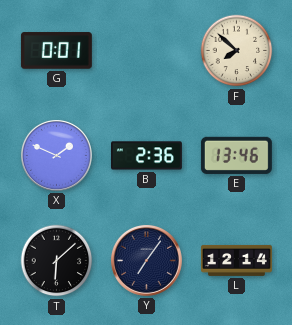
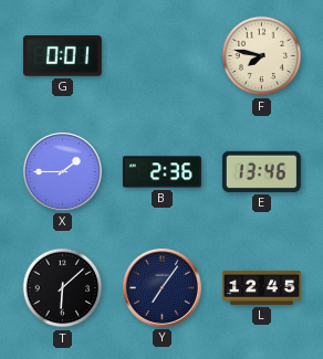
F: 7:52 -> 7:47
X: 1:49 -> 1:45
L: 12:14 -> 12:45
